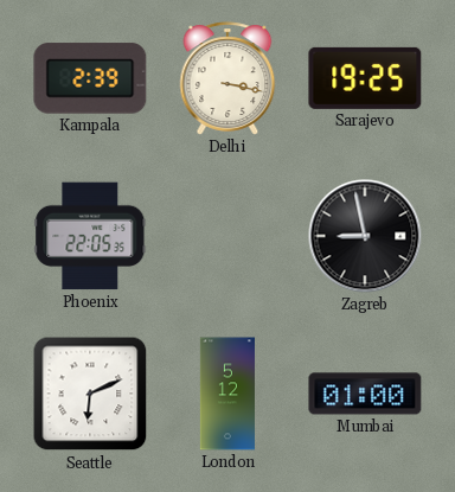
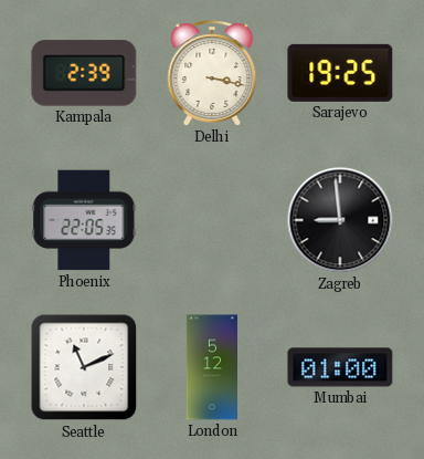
Zagreb: 8:58 -> 8:59
Seattle: 6:11 -> 11:11
